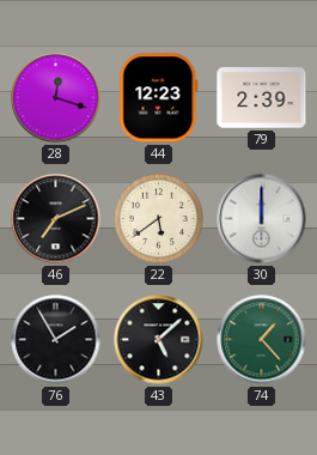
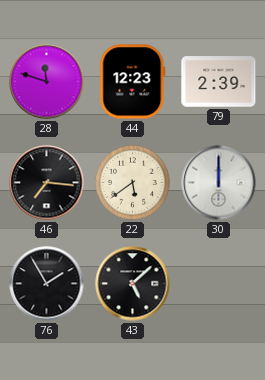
28: 12:18 -> 11:48
46: 7:11 -> 7:16
74: 1:23 -> none
